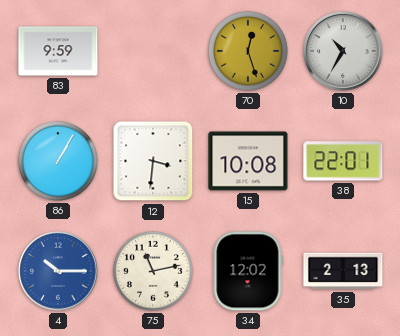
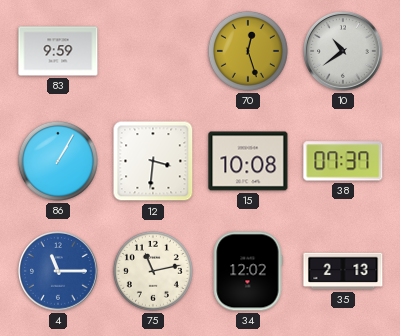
10: 10:35 -> 10:39
38: 22:01 -> 07:37
4: 10:15 -> 11:15
